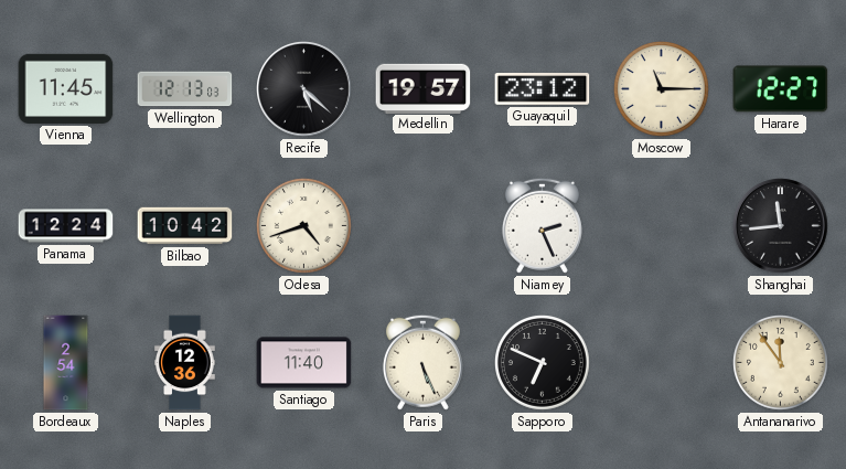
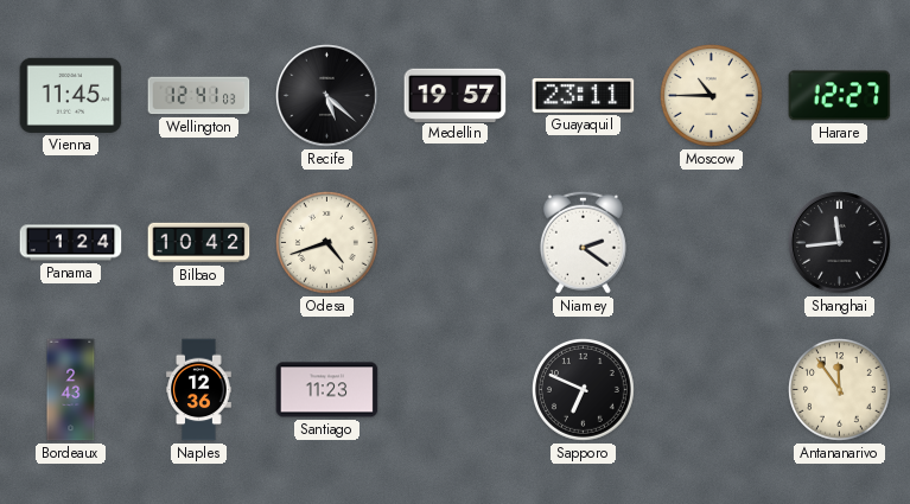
Wellington: 12:13 -> 12:41
Guayaquil: 23:12 -> 23:11
Moscow: 11:15 -> 10:45
Panama: 12:24 -> 1:24
Niamey: 2:26 -> 2:21
Bordeaux: 2:54 -> 2:43
Santiago: 11:40 -> 11:23
Paris: 5:26 -> none
